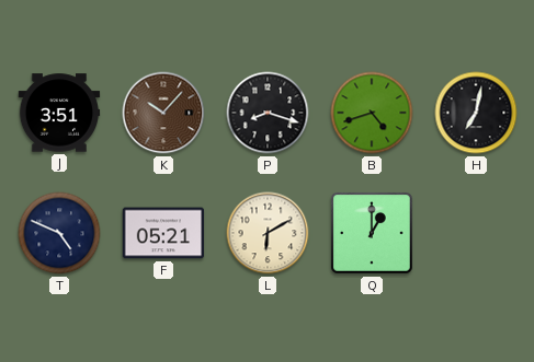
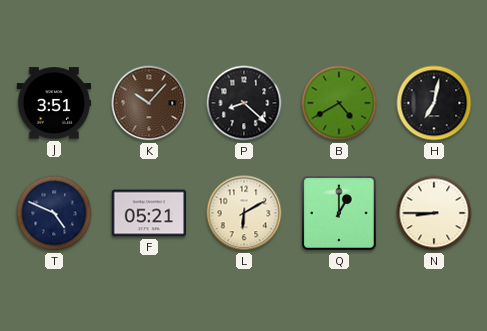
P: 8:18 -> 8:22
B: 4:42 -> 4:40
N: none -> 8:45
